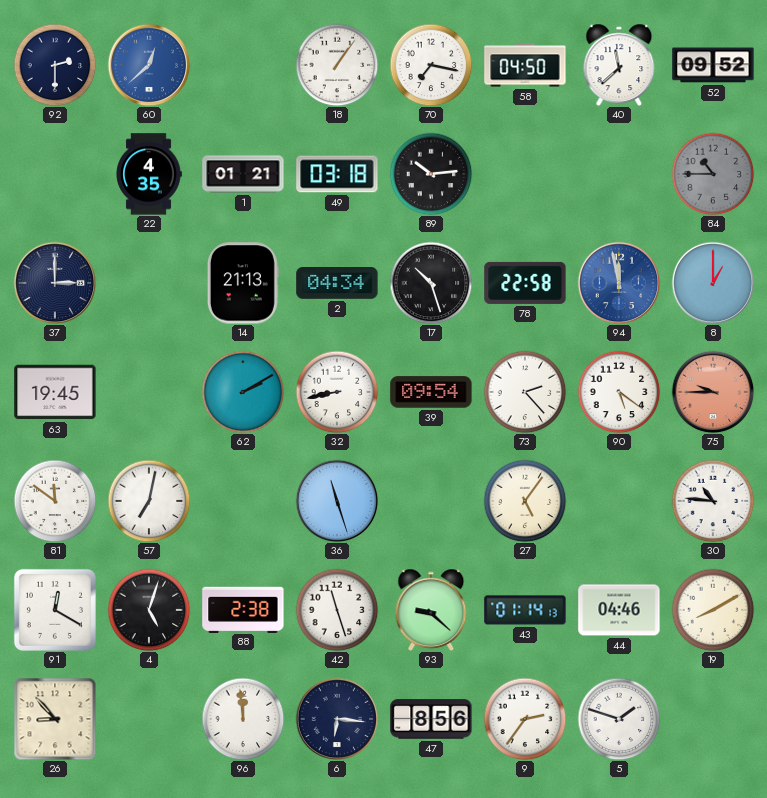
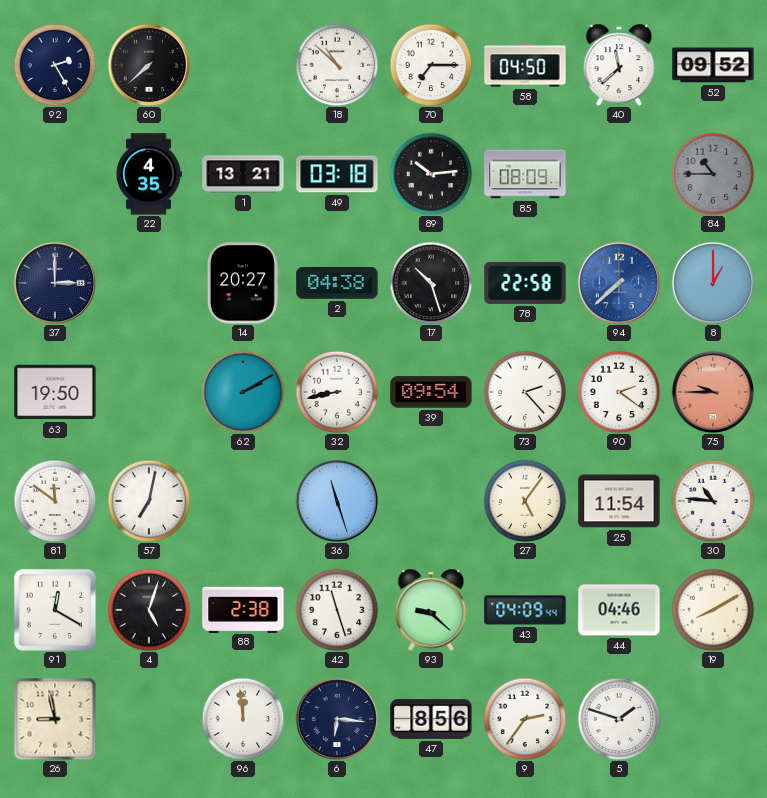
92: 2:30 -> 2:25
60: 12:38 -> 7:38
60 dial: blue -> black
18: 1:06 -> 10:52
70: 7:17 -> 7:15
1: 01:21 -> 13:21
85: none -> 08:09
14: 21:13 -> 20:27
2: 04:34 -> 04:38
94: 11:58 -> 7:38
63: 19:45 -> 19:50
90: 5:21 -> 2:21
25: none -> 11:54
43: 01:14 -> 04:09
26: 8:53 -> 8:58
